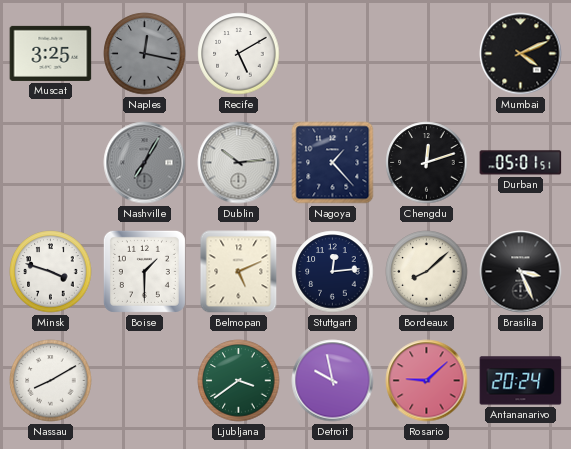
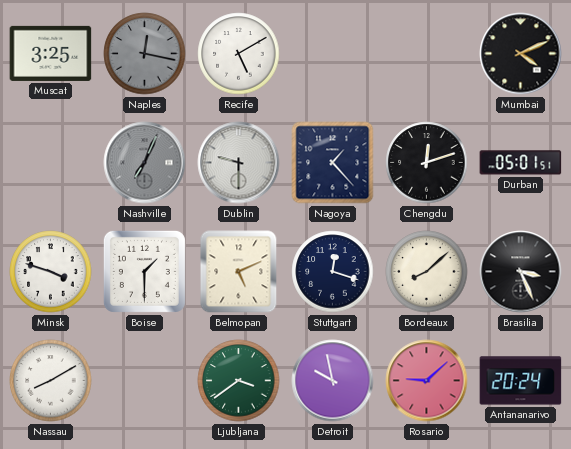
Nashville: 7:05 -> 7:04
Dublin: 10:14 -> 9:30
Stuttgart: 12:14 -> 12:18
